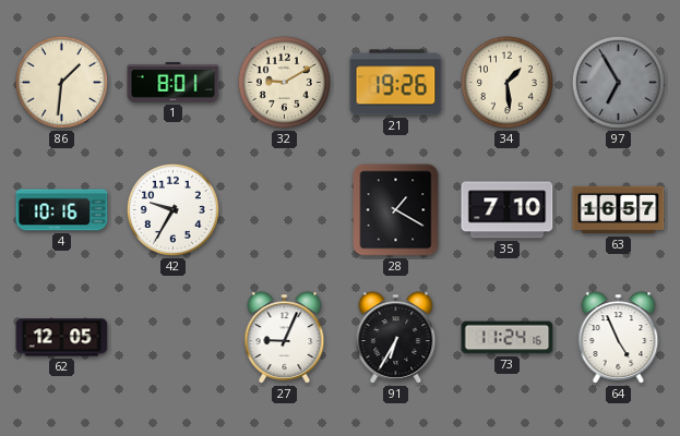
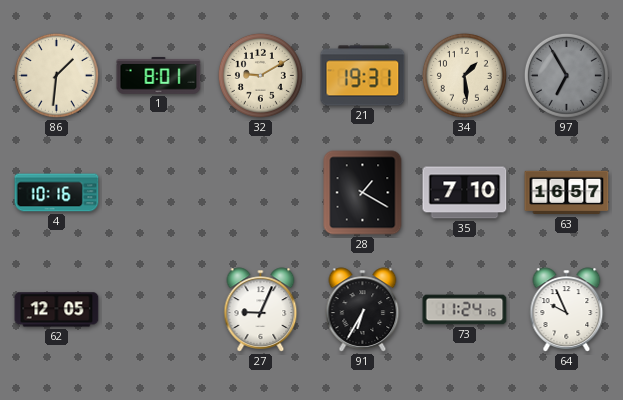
21: 19:26 -> 19:31
42: 9:35 -> none
64: 4:56 -> 9:56
